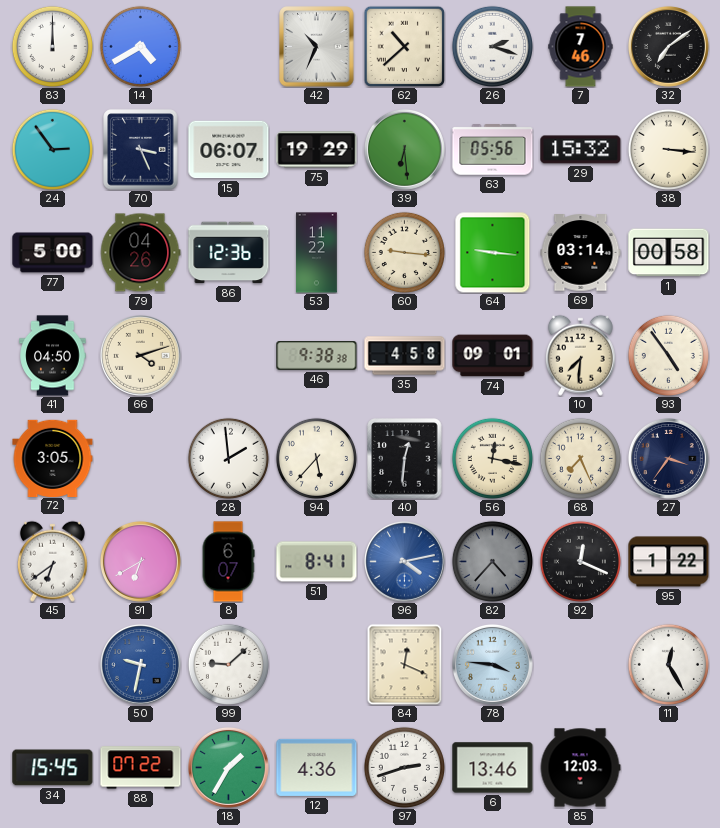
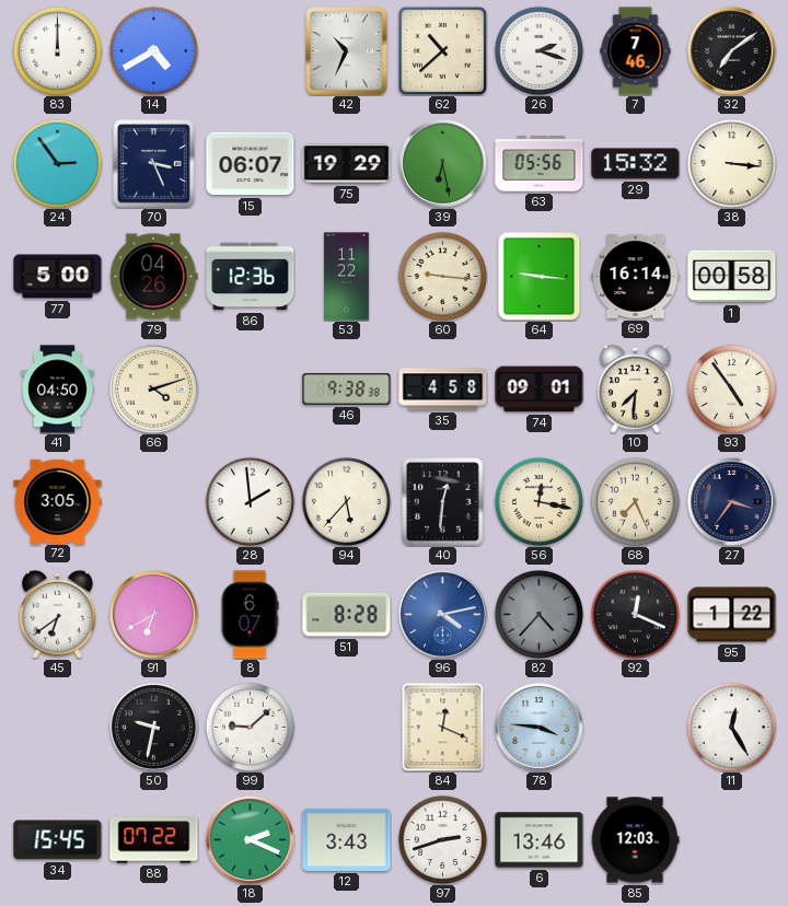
39: 6:29 -> 6:28
69: 03:14 -> 16:14
51: 8:41 -> 8:28
50 dial: blue -> black
18: 1:35 -> 2:19
12: 4:36 -> 3:43
